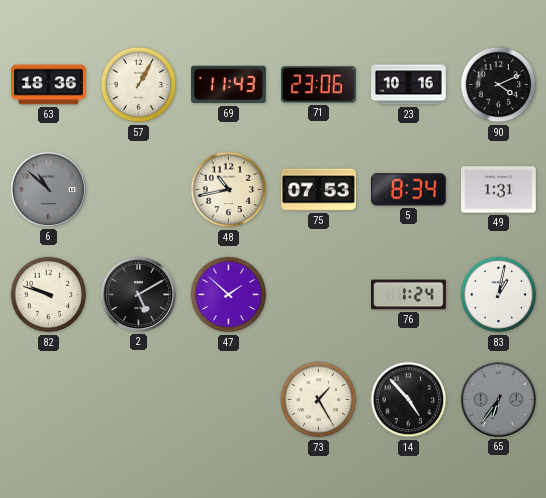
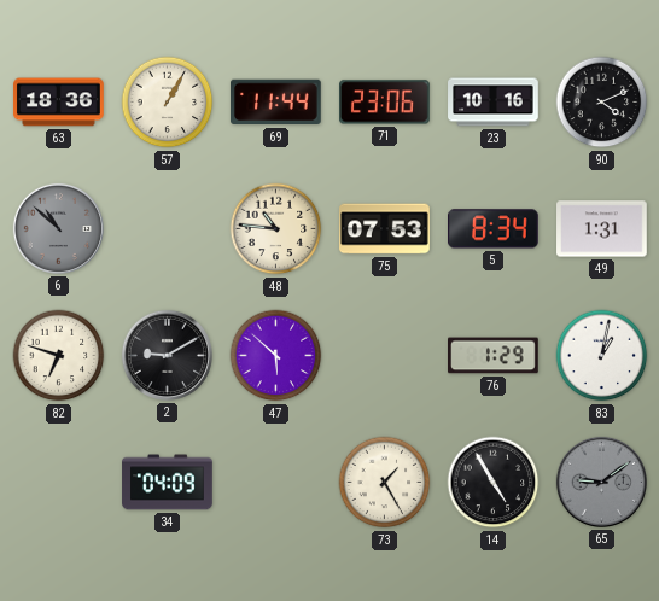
69: 11:43 -> 11:44
48: 10:43 -> 10:46
82: 9:48 -> 6:48
2: 5:10 -> 9:10
47: 1:52 -> 5:52
76: 1:24 -> 1:29
34: none -> 04:09
14: 4:53 -> 4:55
65: 6:36 -> 9:09
